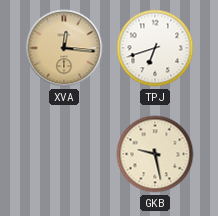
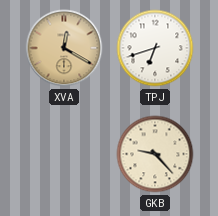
XVA: 12:16 -> 12:20
GKB: 9:28 -> 9:23
